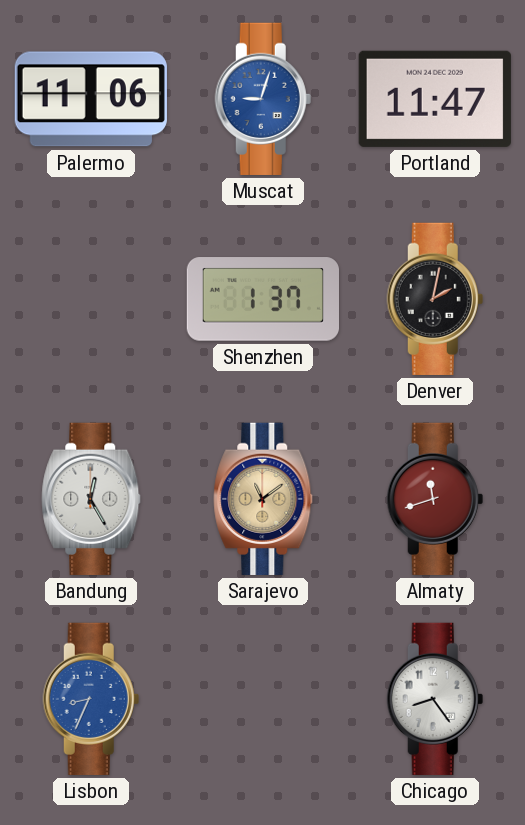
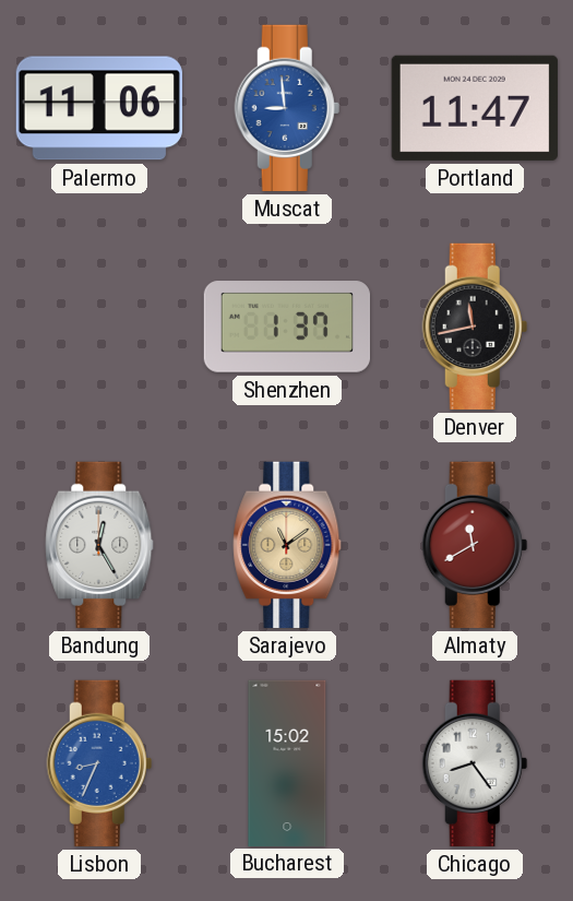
Muscat: 9:03 -> 8:59
Denver: 2:02 -> 11:43
Almaty: 11:42 -> 11:40
Bucharest: none -> 15:02
